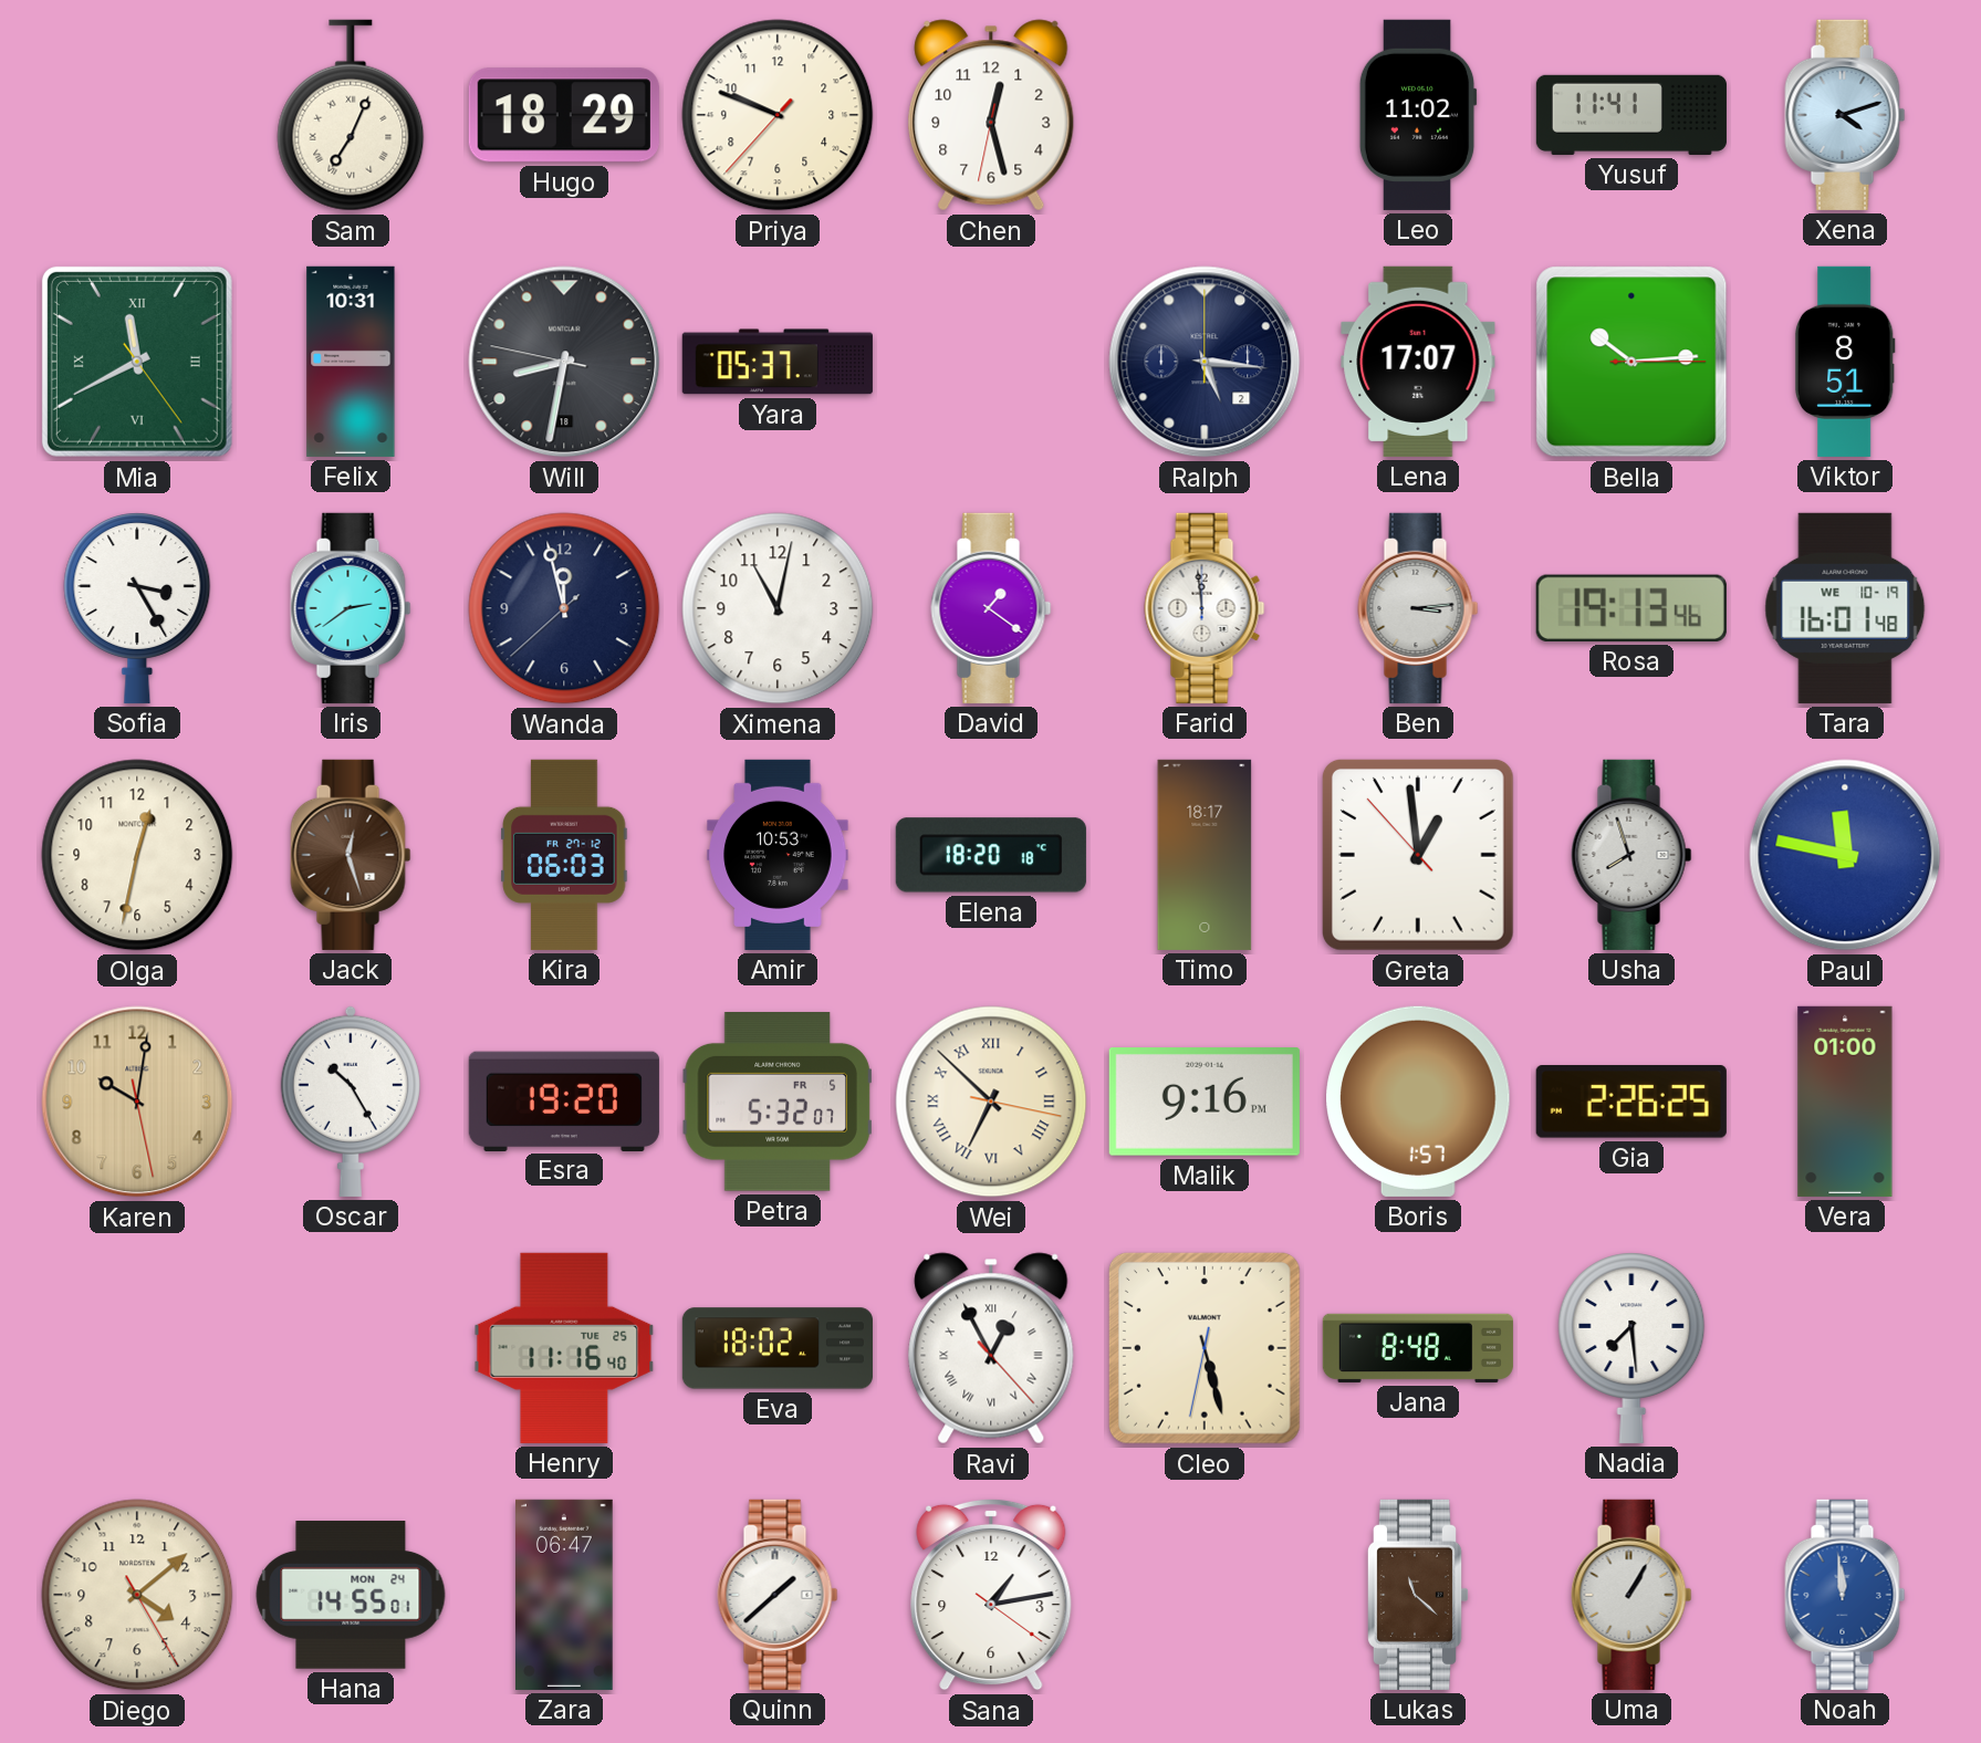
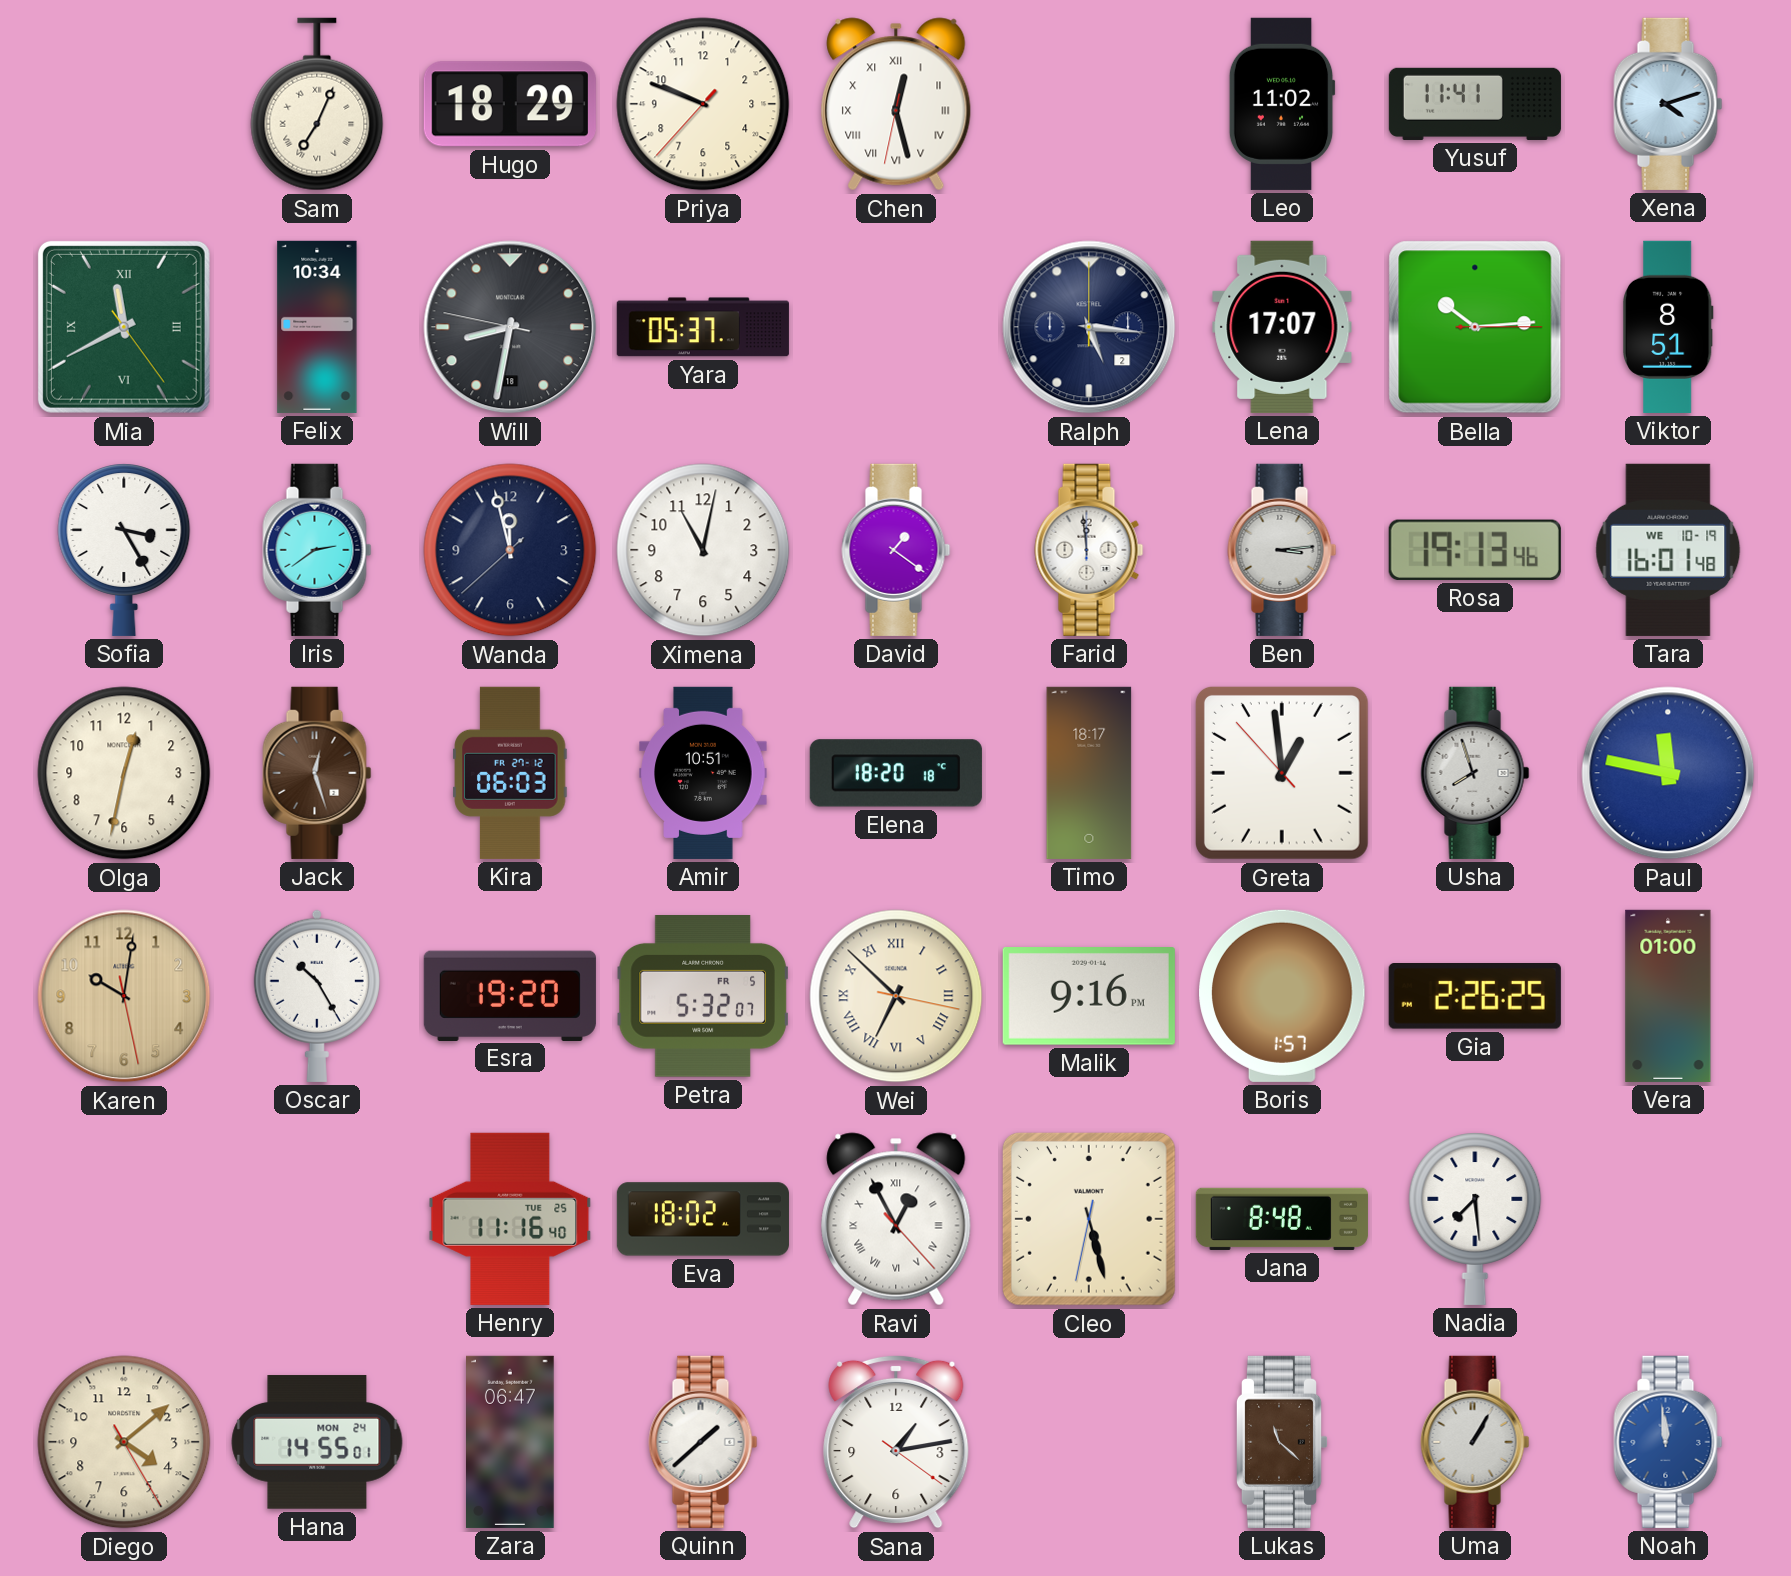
Chen numerals: Arabic -> Roman
Felix: 10:31 -> 10:34
Amir: 10:53 -> 10:51
